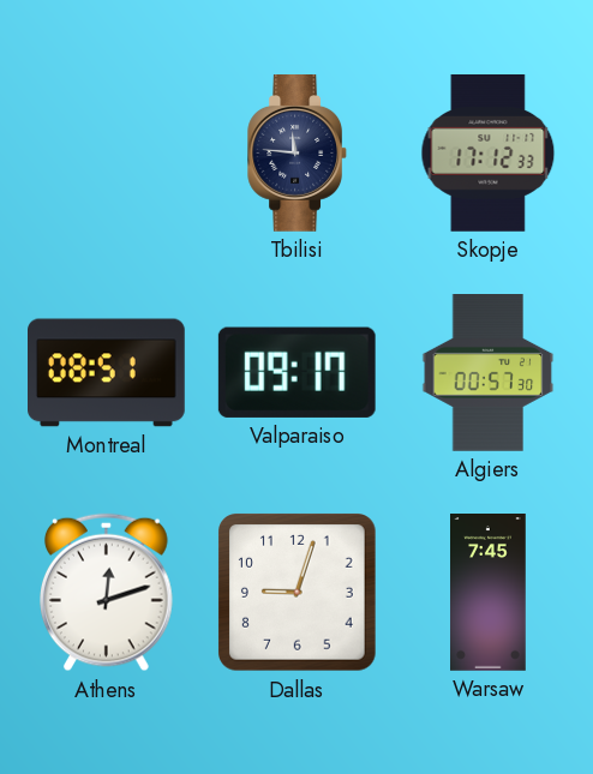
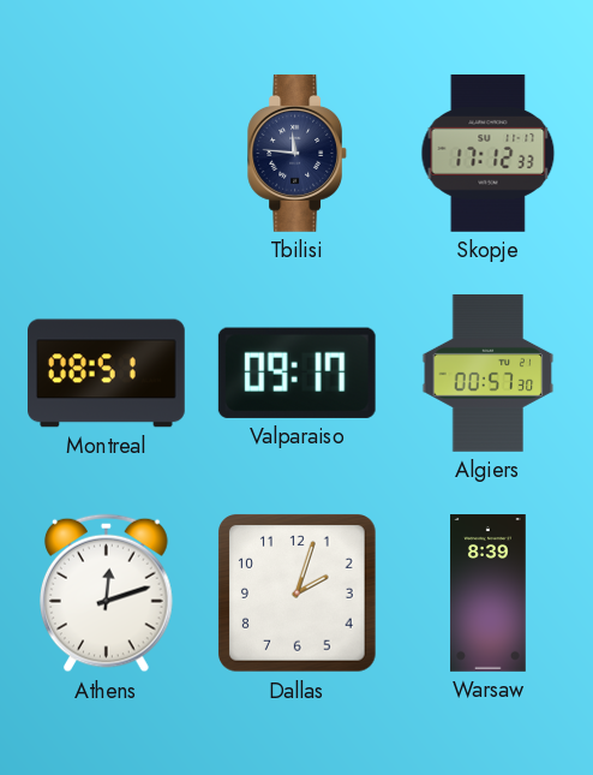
Dallas: 9:03 -> 2:03
Warsaw: 7:45 -> 8:39
